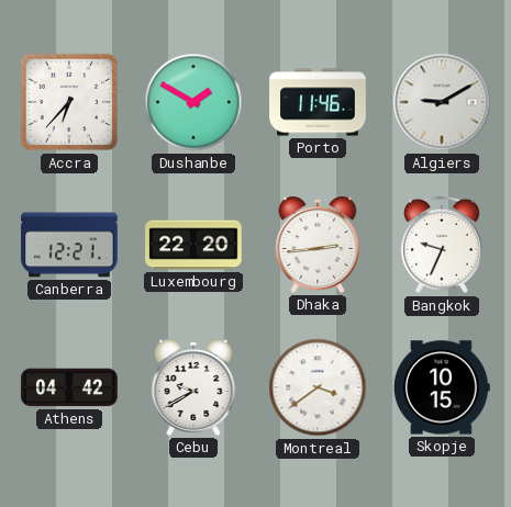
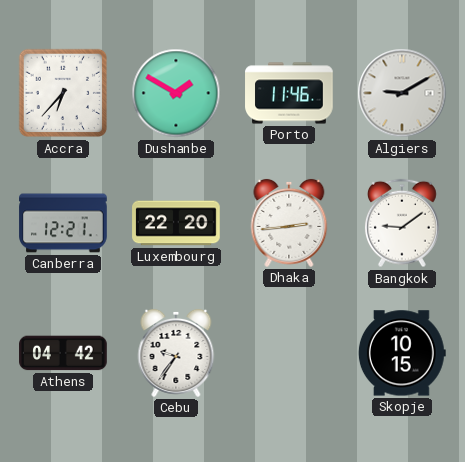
Bangkok: 9:34 -> 9:09
Cebu: 9:40 -> 9:36
Montreal: 3:39 -> none
